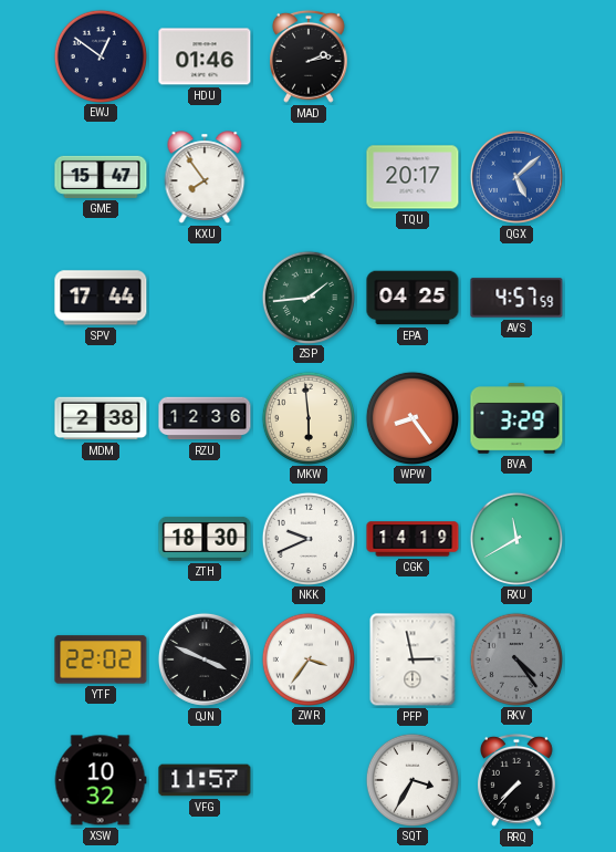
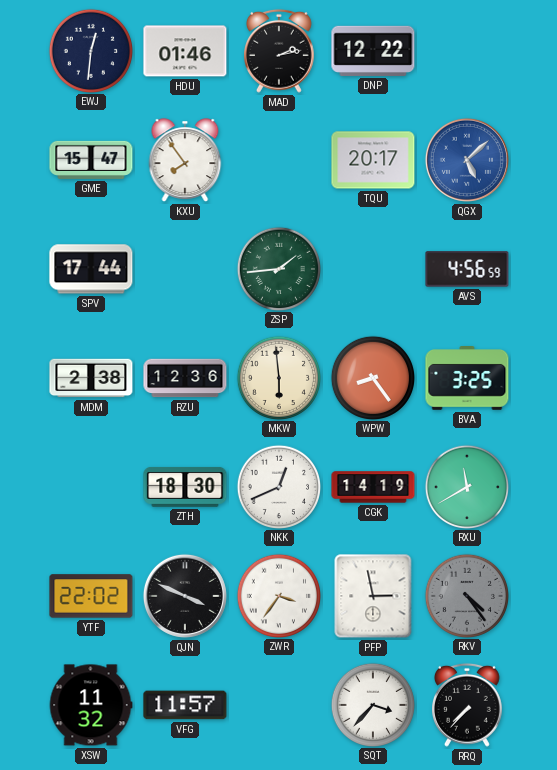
EWJ: 12:51 -> 12:31
DNP: none -> 12:22
EPA: 04:25 -> none
AVS: 4:57 -> 4:56
BVA: 3:29 -> 3:25
NKK: 9:41 -> 12:41
XSW: 10:32 -> 11:32
SQT: 3:35 -> 3:37
